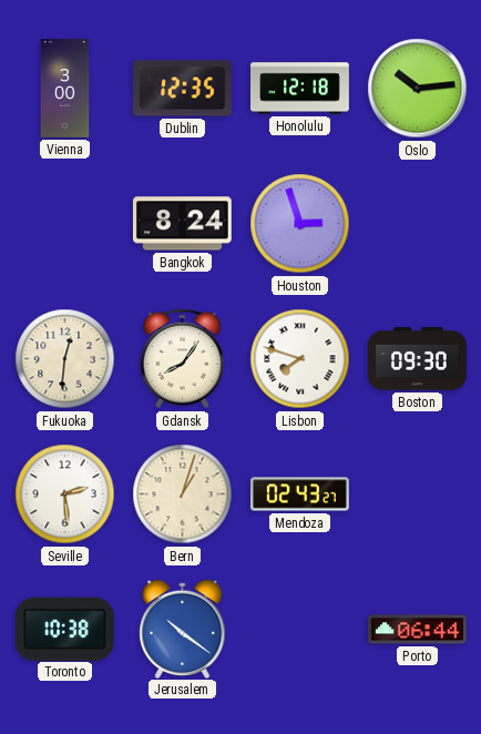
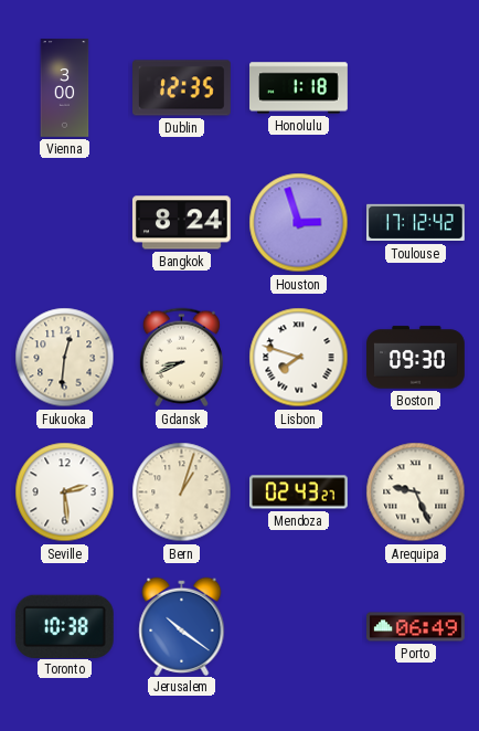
Honolulu: 12:18 -> 1:18
Oslo: 10:14 -> none
Toulouse: none -> 17:12
Gdansk: 8:06 -> 8:41
Arequipa: none -> 9:26
Porto: 06:44 -> 06:49
